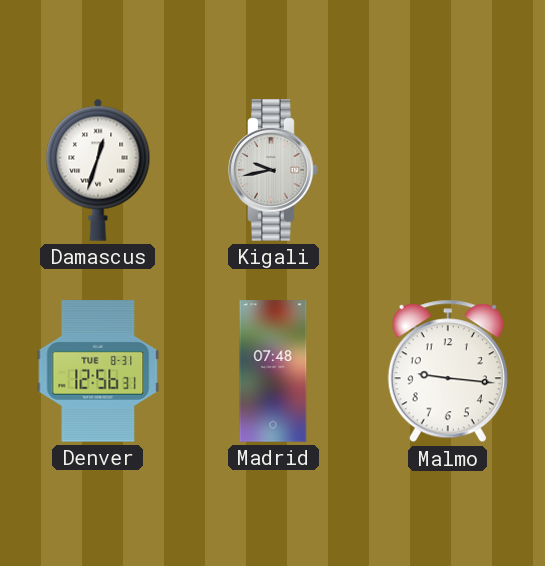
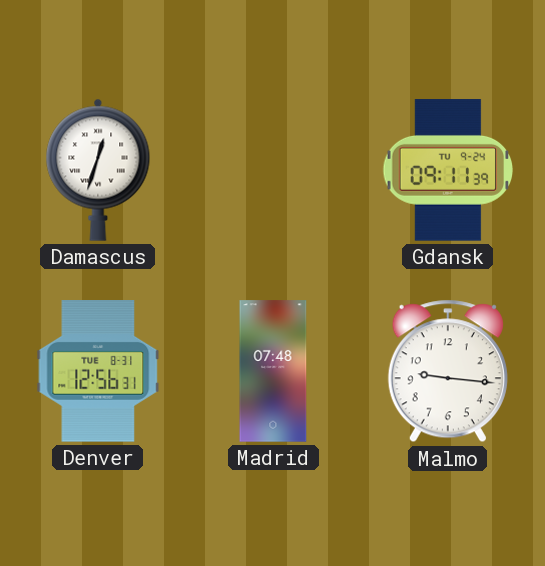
Kigali: 9:43 -> none
Gdansk: none -> 09:11
